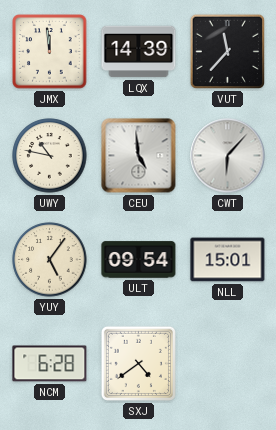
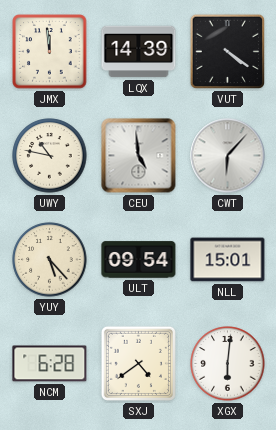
VUT: 11:37 -> 4:21
YUY: 5:06 -> 5:23
XGX: none -> 6:01
